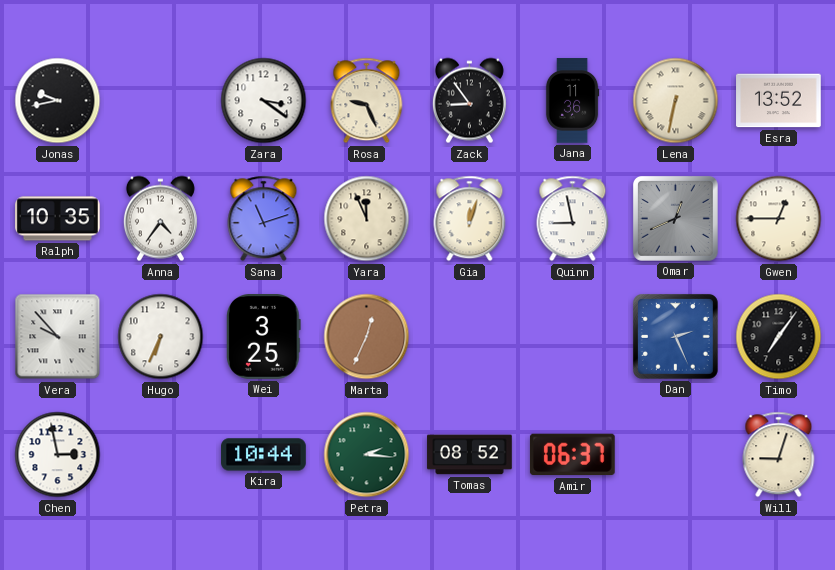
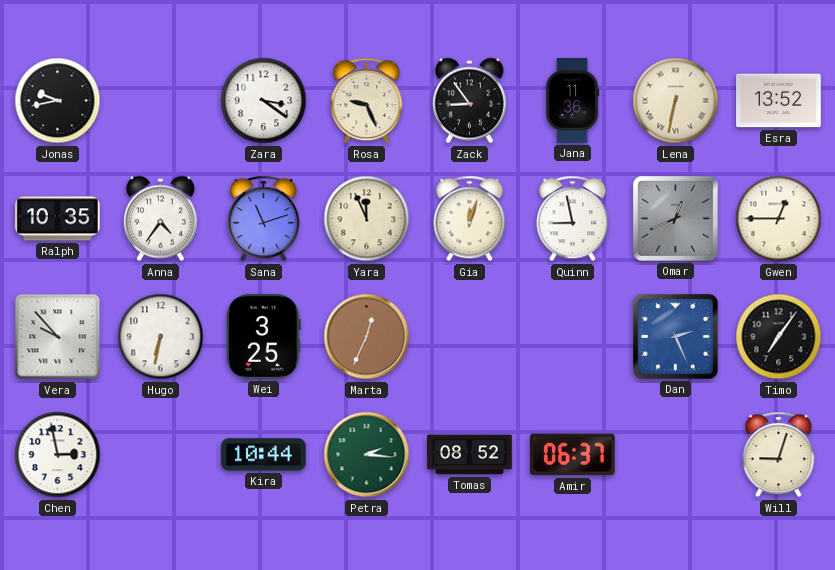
Hugo: 6:34 -> 6:32
